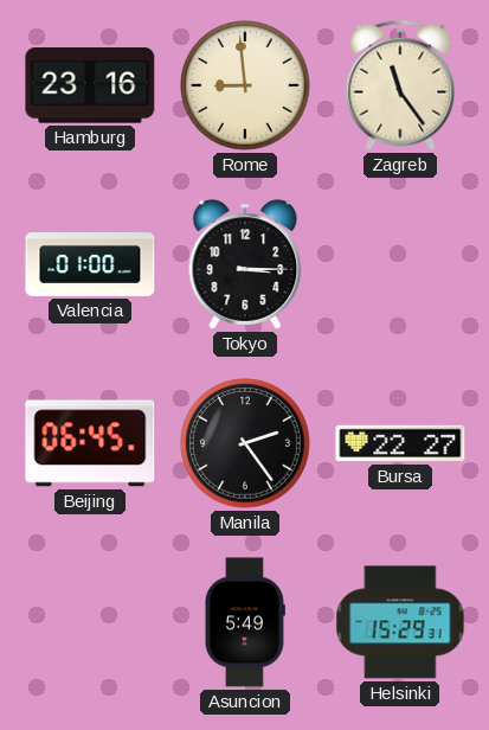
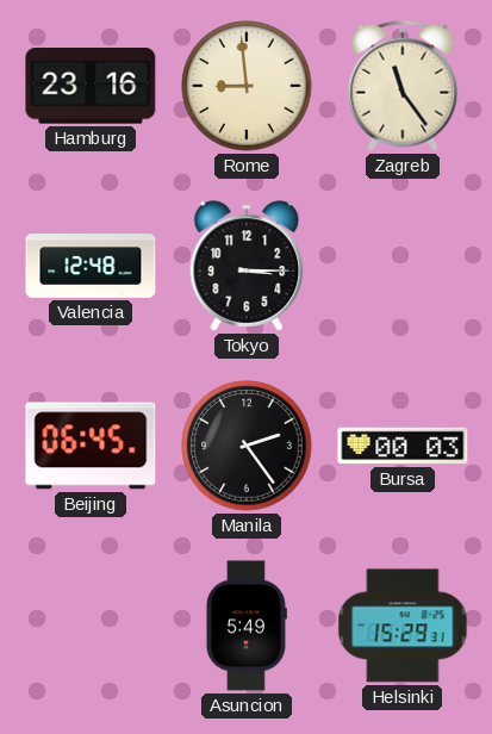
Valencia: 01:00 -> 12:48
Bursa: 22:27 -> 00:03
